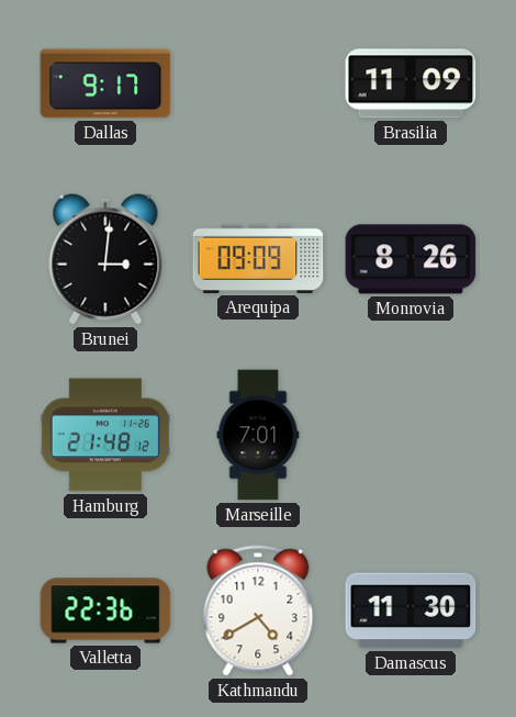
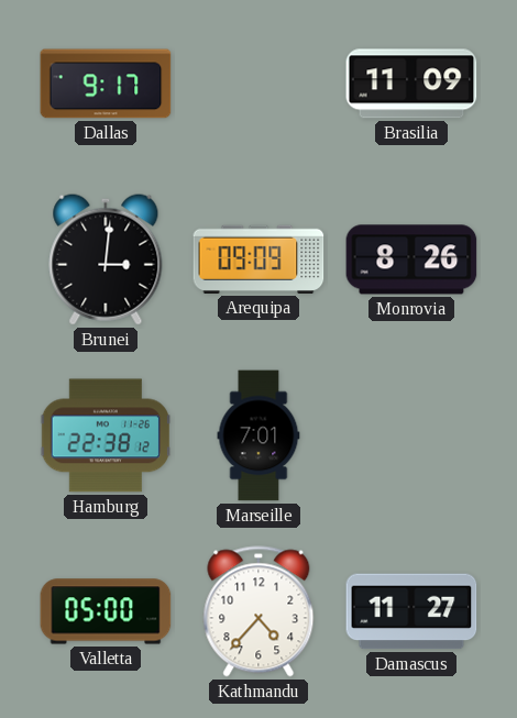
Hamburg: 21:48 -> 22:38
Valletta: 22:36 -> 05:00
Kathmandu: 4:40 -> 4:37
Damascus: 11:30 -> 11:27
